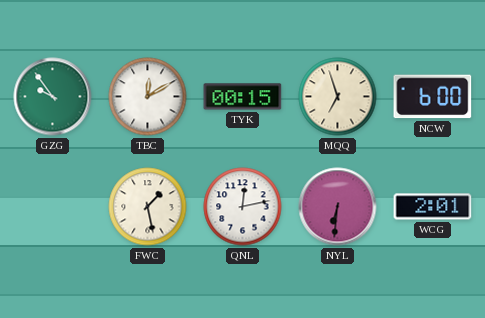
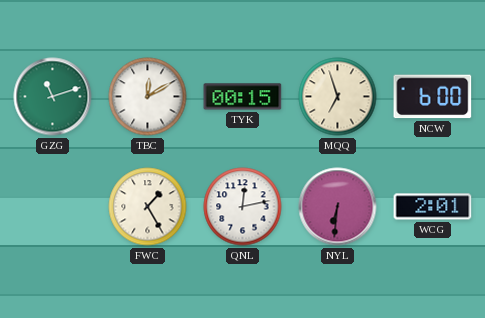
GZG: 9:54 -> 11:12
FWC: 1:28 -> 1:25
